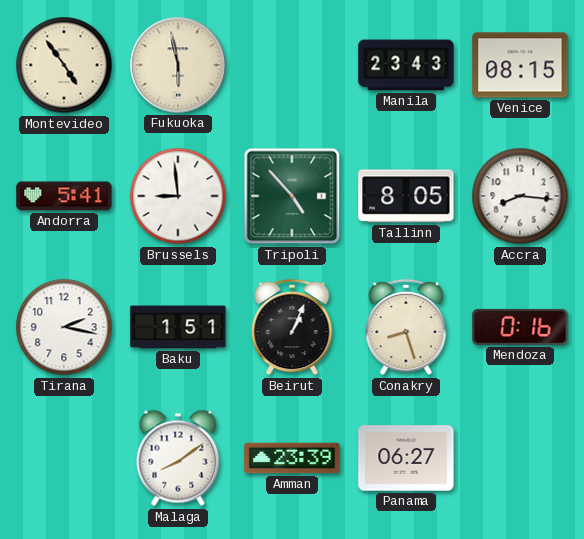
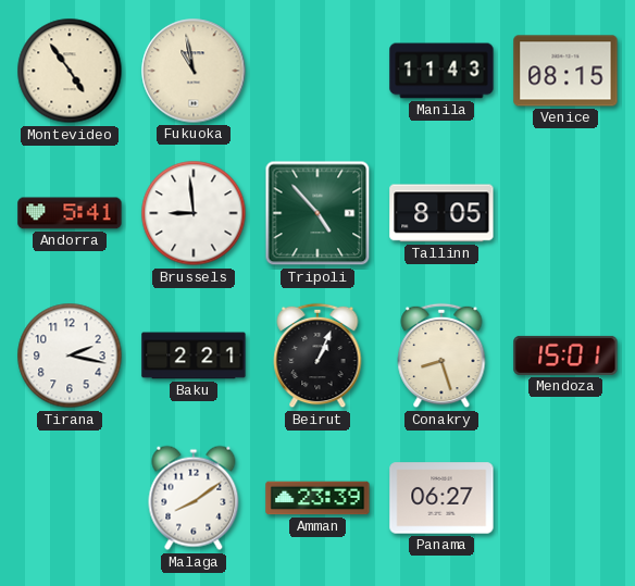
Fukuoka: 5:58 -> 10:58
Manila: 23:43 -> 11:43
Accra: 8:16 -> none
Baku: 1:51 -> 2:21
Mendoza: 0:16 -> 15:01
